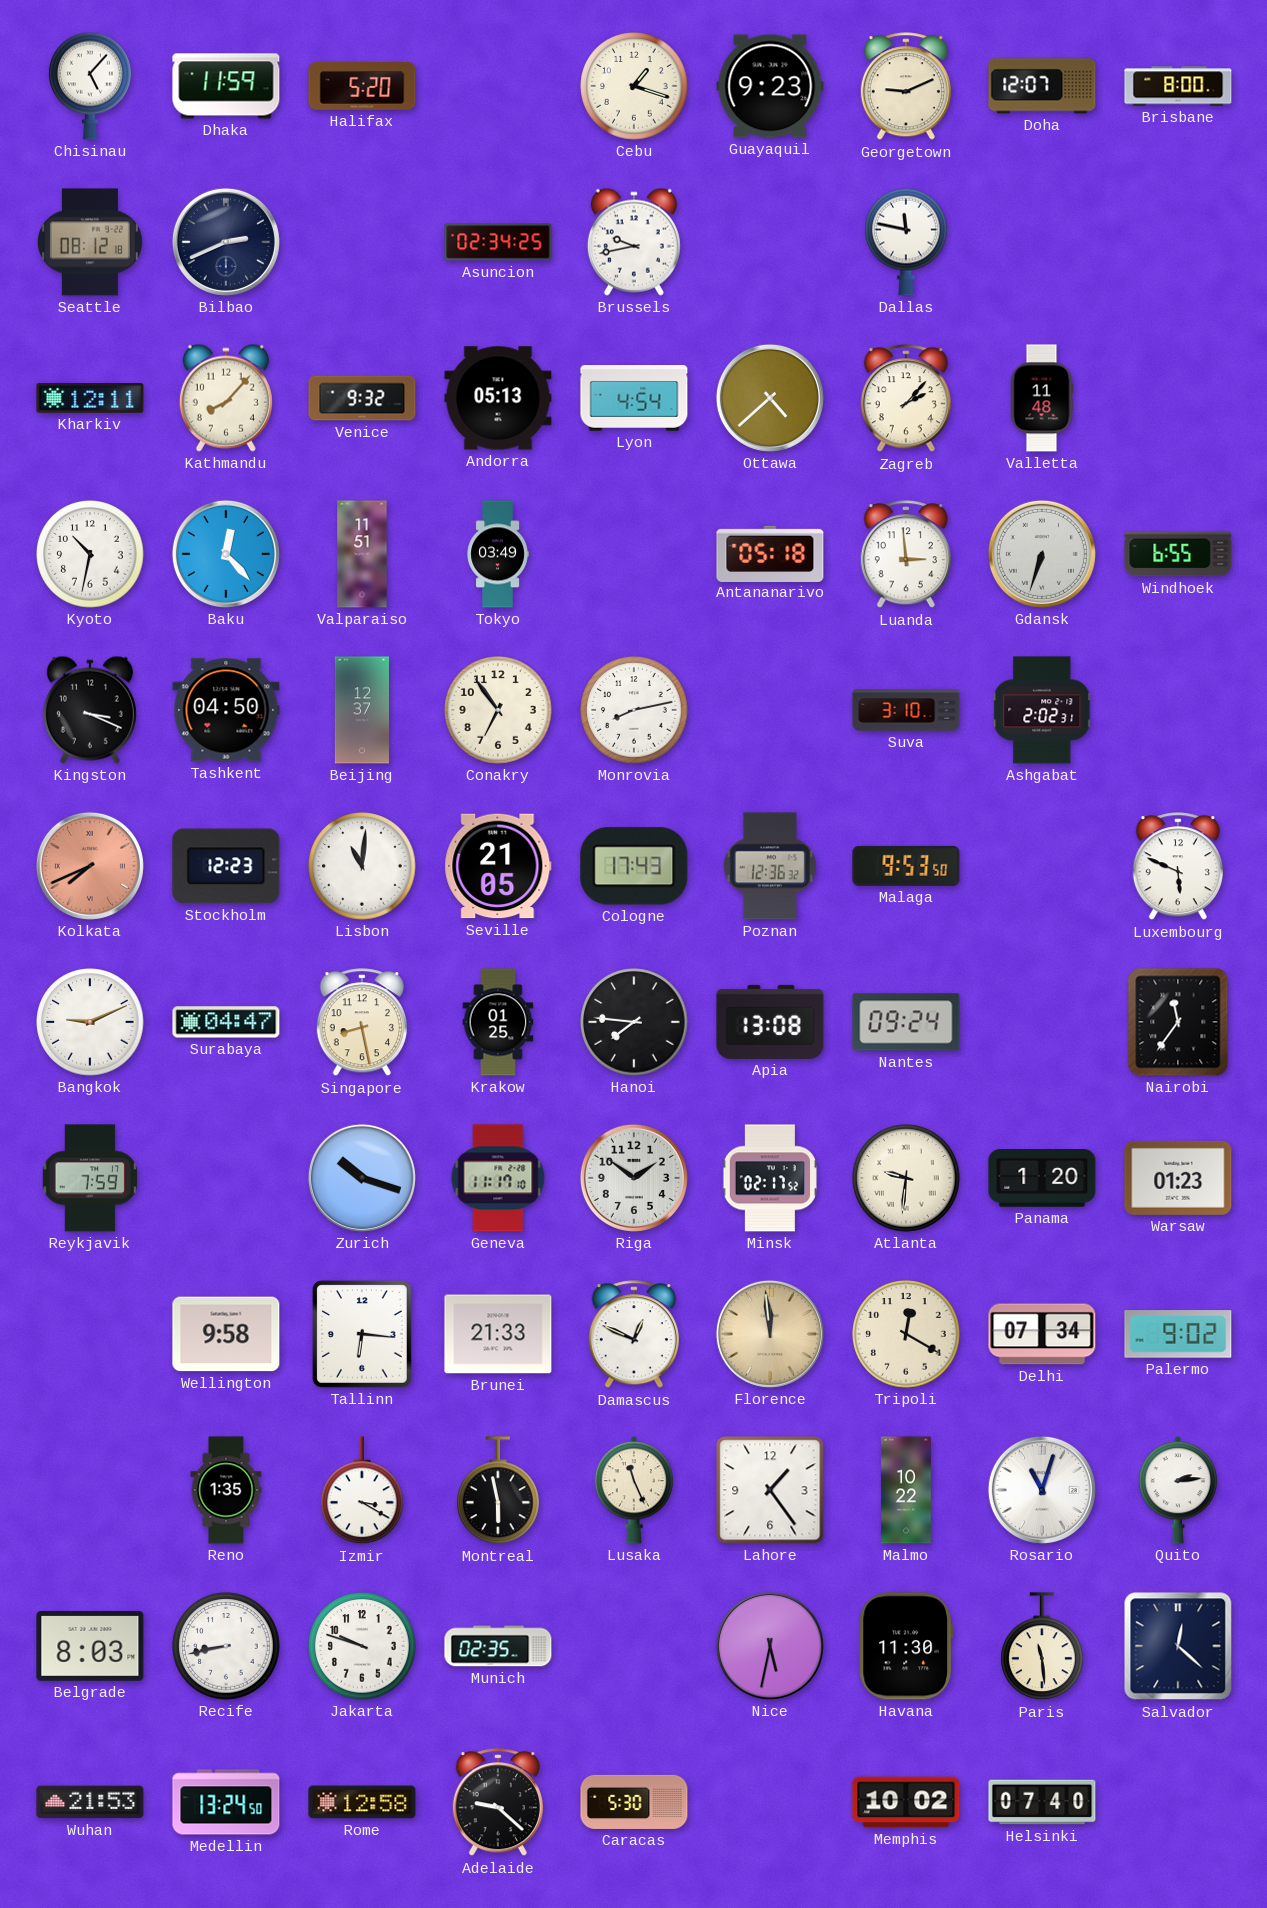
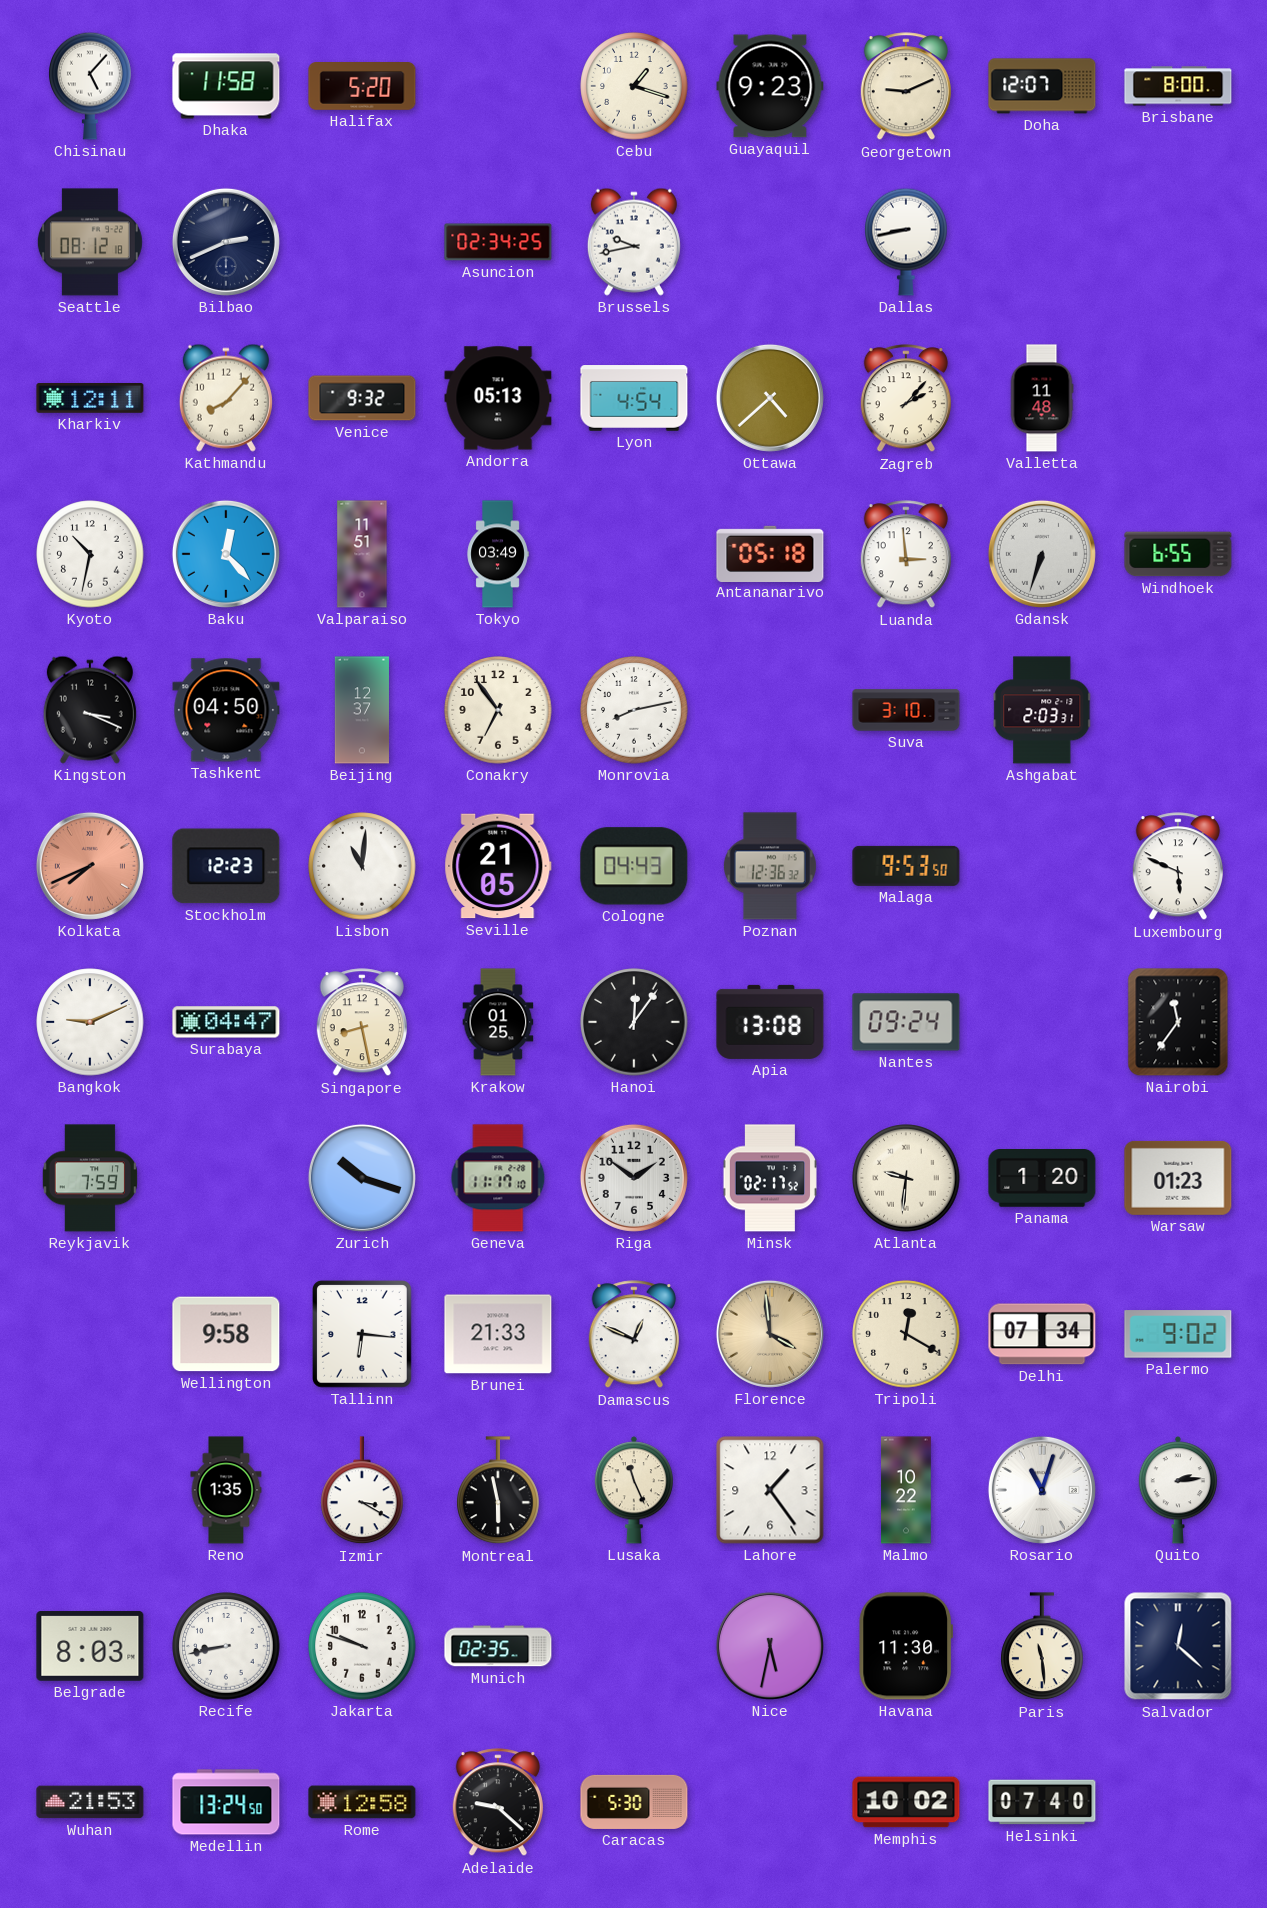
Dhaka: 11:59 -> 11:58
Dallas: 11:47 -> 8:43
Ashgabat: 2:02 -> 2:03
Cologne: 17:43 -> 04:43
Hanoi: 7:46 -> 12:06
Florence: 11:59 -> 3:59
